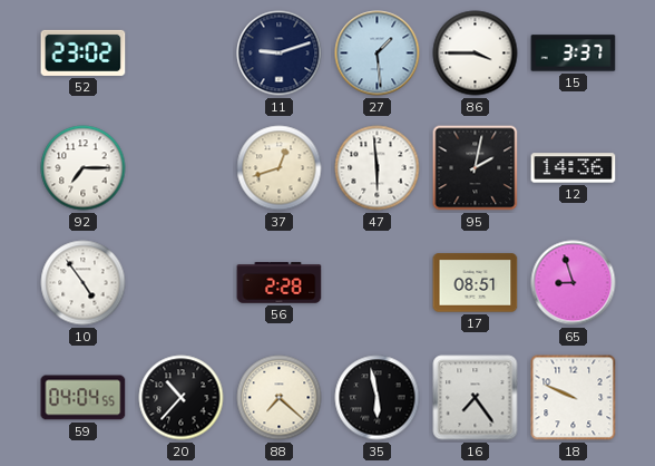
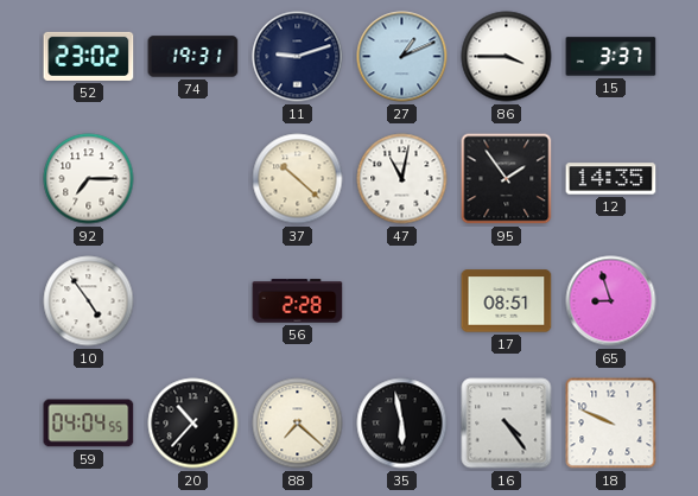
74: none -> 19:31
27: 1:29 -> 1:11
37: 12:42 -> 10:22
47: 5:59 -> 11:02
95: 2:02 -> 1:54
12: 14:36 -> 14:35
16: 7:24 -> 4:24
